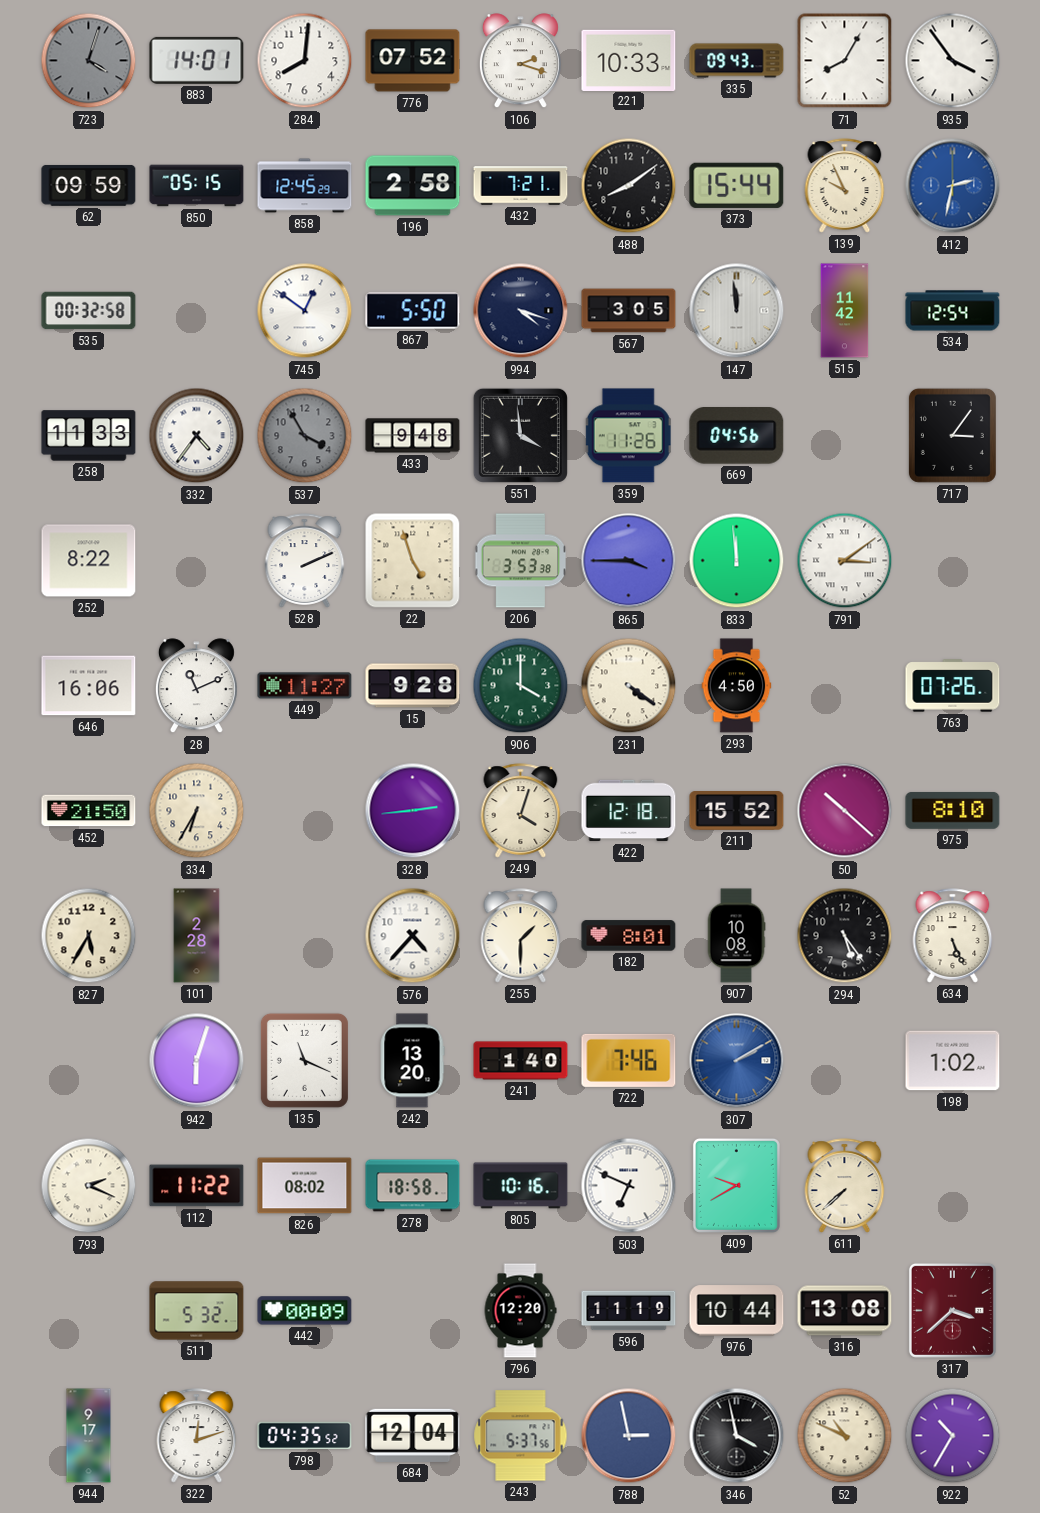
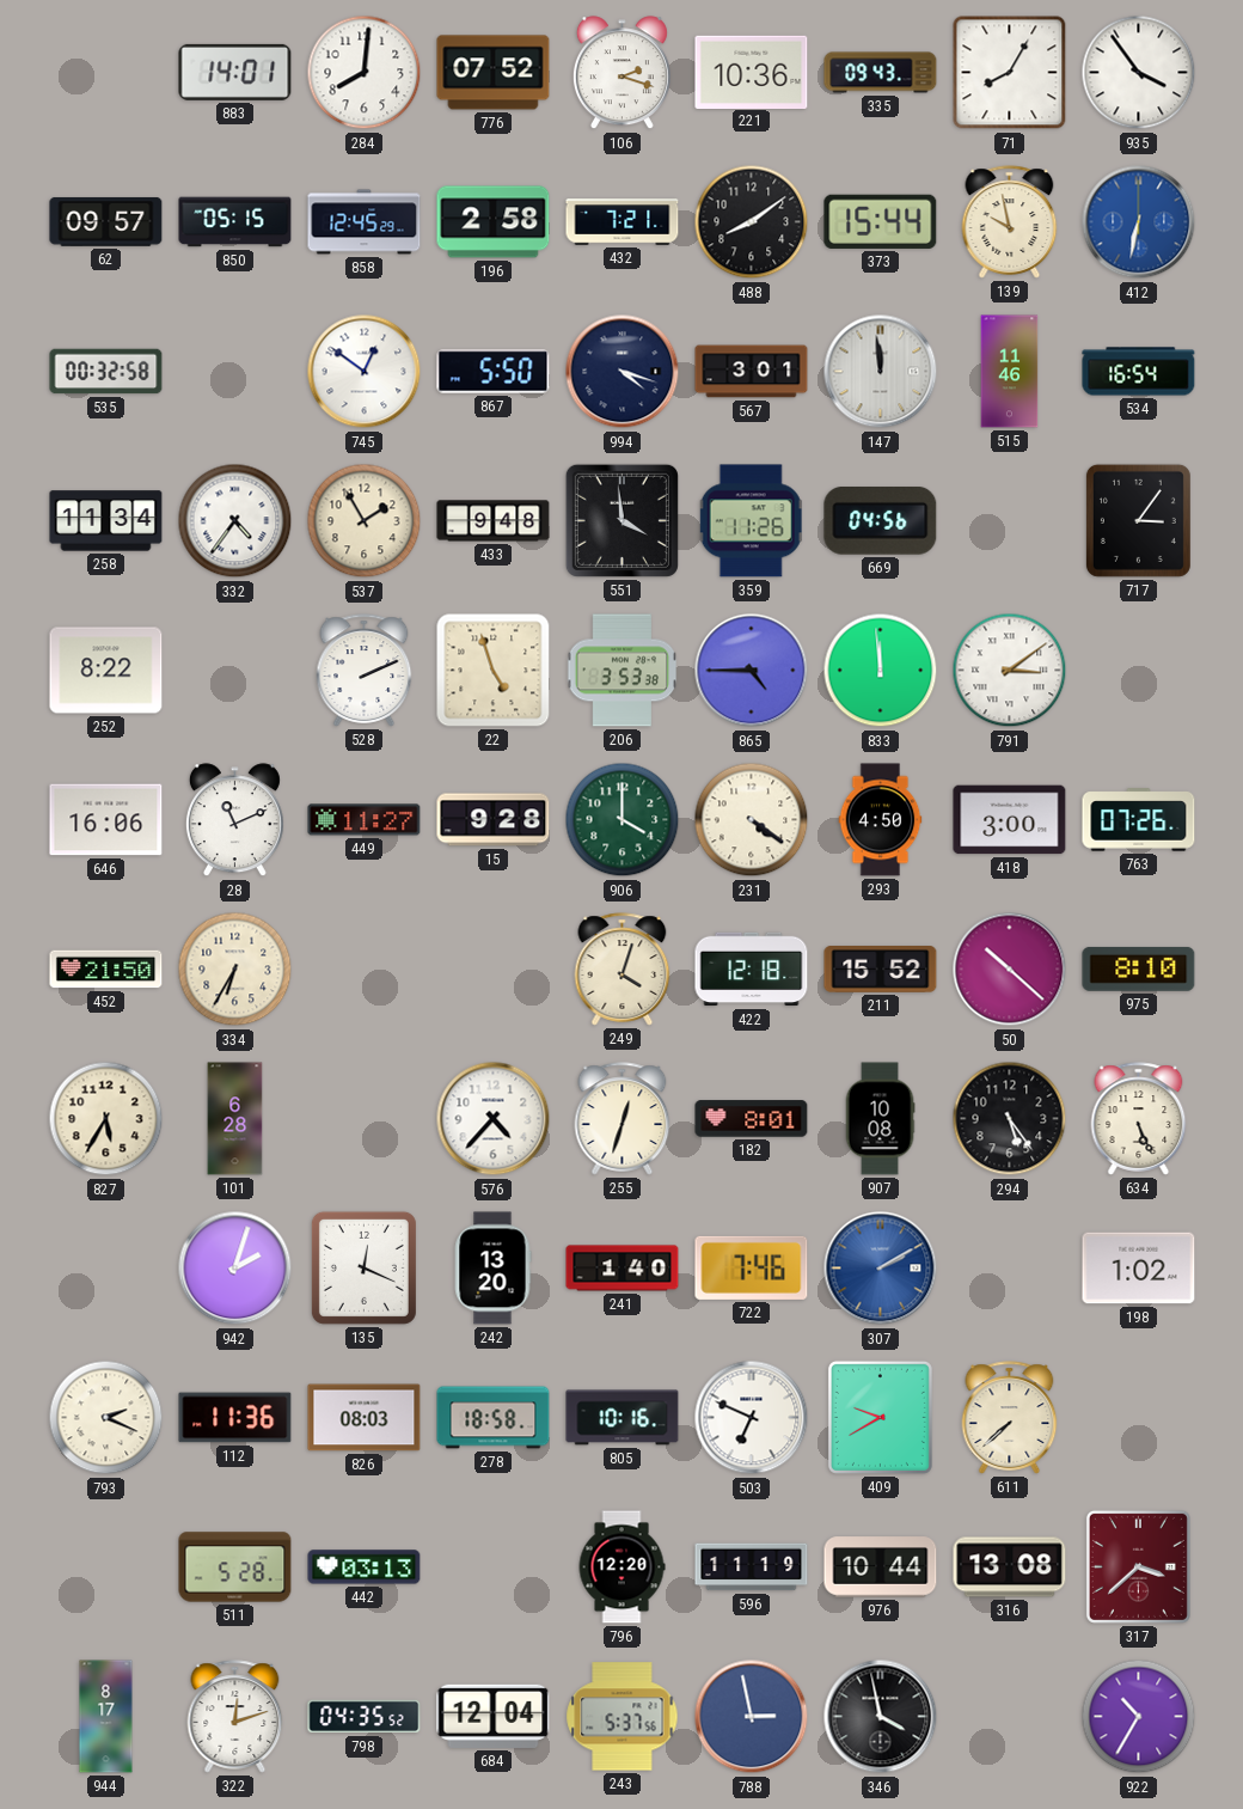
723: 4:03 -> none
221: 10:33 -> 10:36
62: 09:59 -> 09:57
139: 9:56 -> 9:58
412: 2:32 -> 6:32
567: 3:05 -> 3:01
515: 11:42 -> 11:46
534: 12:54 -> 16:54
258: 11:33 -> 11:34
537: 3:55 -> 1:55
537 dial: grey -> cream
865: 3:45 -> 4:45
418: none -> 3:00
328: 2:44 -> none
101: 2:28 -> 6:28
255: 1:30 -> 12:33
942: 6:03 -> 2:03
135: 11:19 -> 12:19
112: 11:22 -> 11:36
826: 08:02 -> 08:03
511: 5:32 -> 5:28
442: 00:09 -> 03:13
944: 9:17 -> 8:17
52: 10:49 -> none
